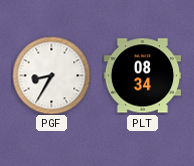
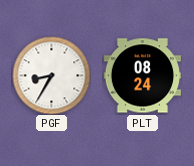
PLT: 08:34 -> 08:24
